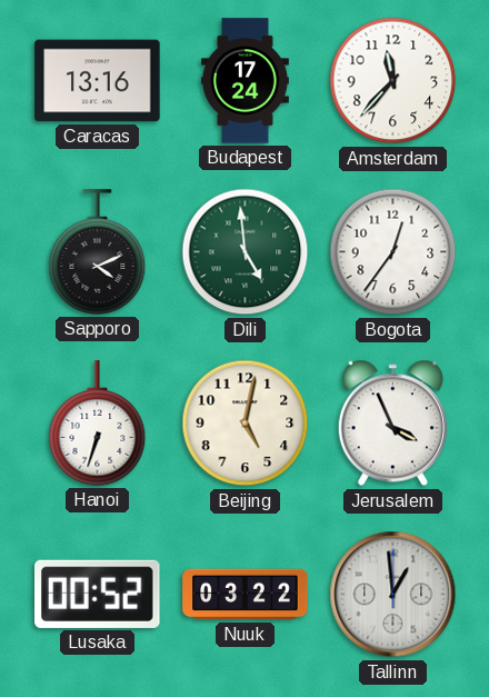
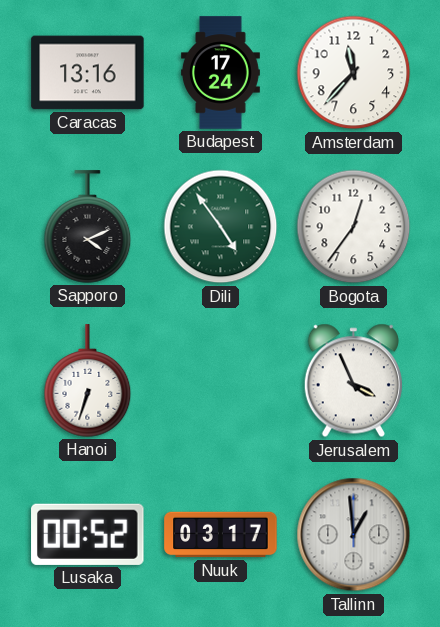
Dili: 4:59 -> 4:54
Beijing: 5:02 -> none
Nuuk: 03:22 -> 03:17
